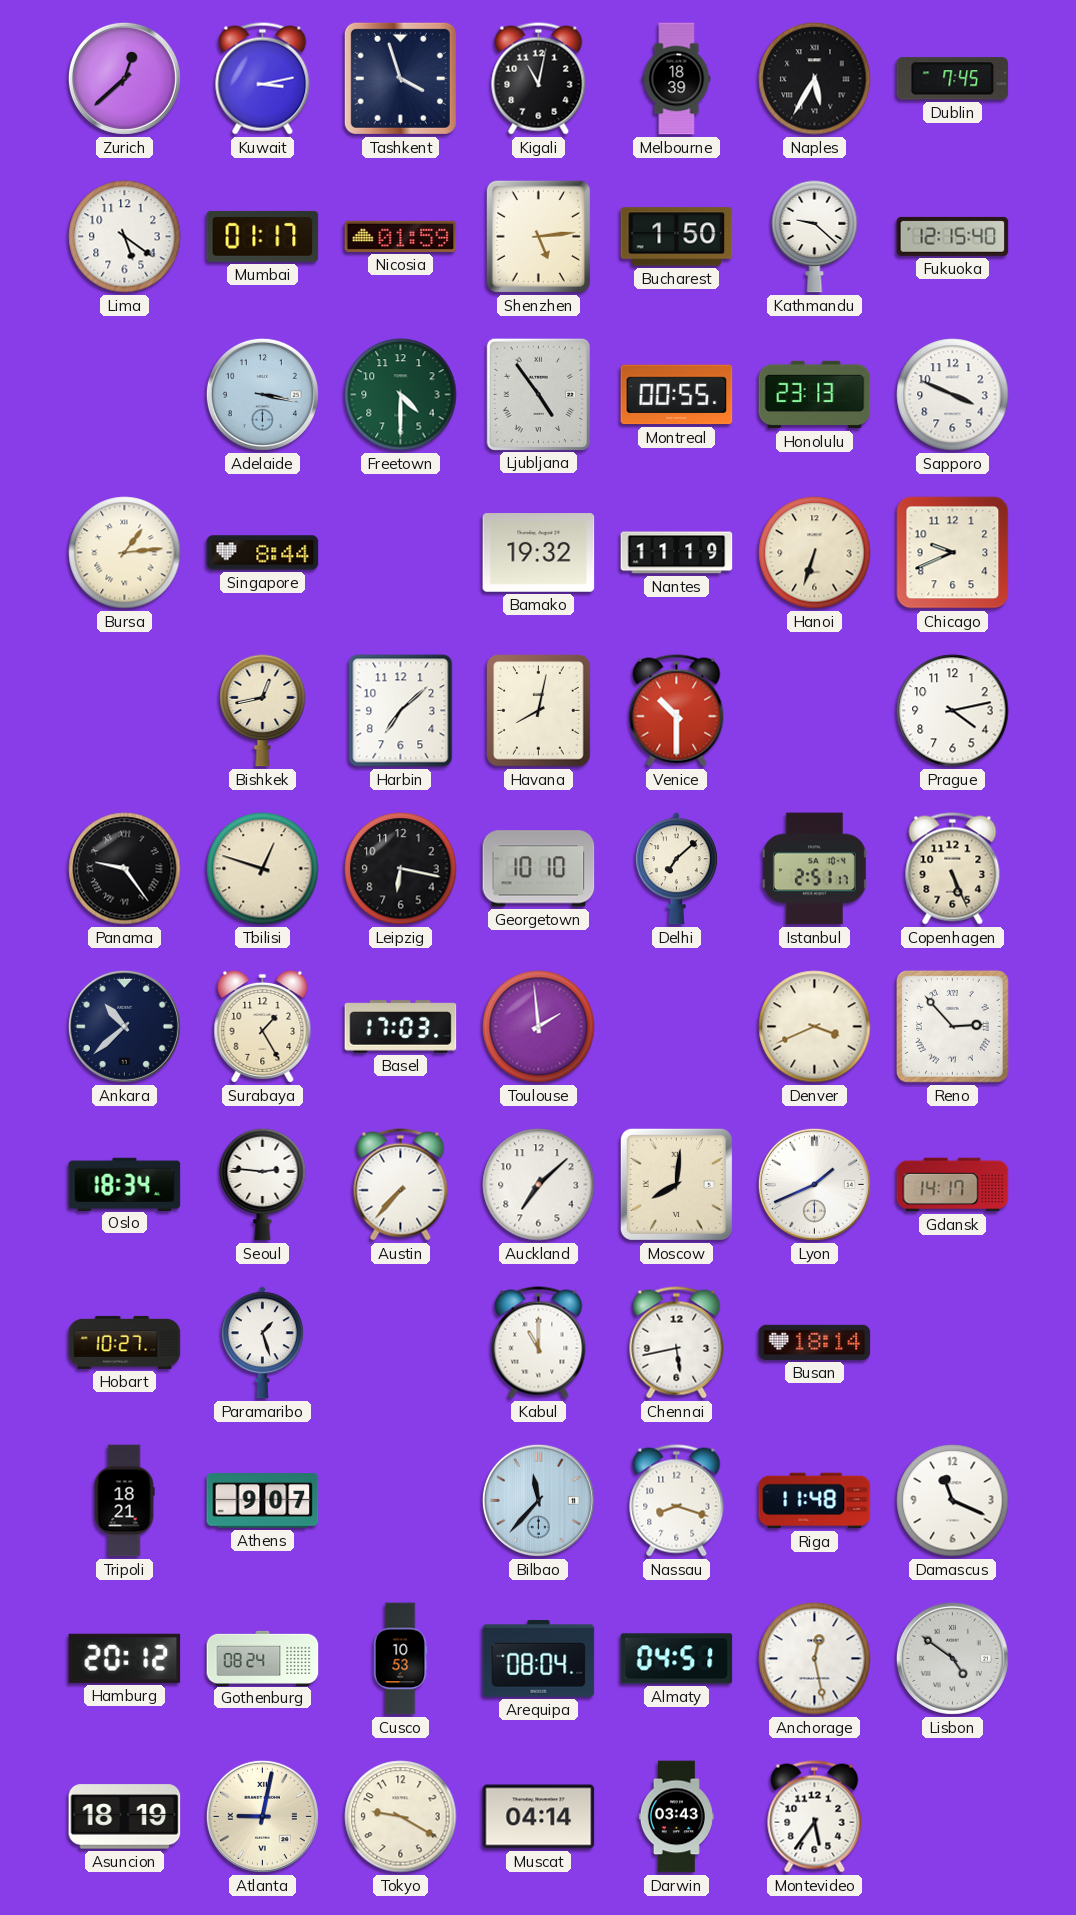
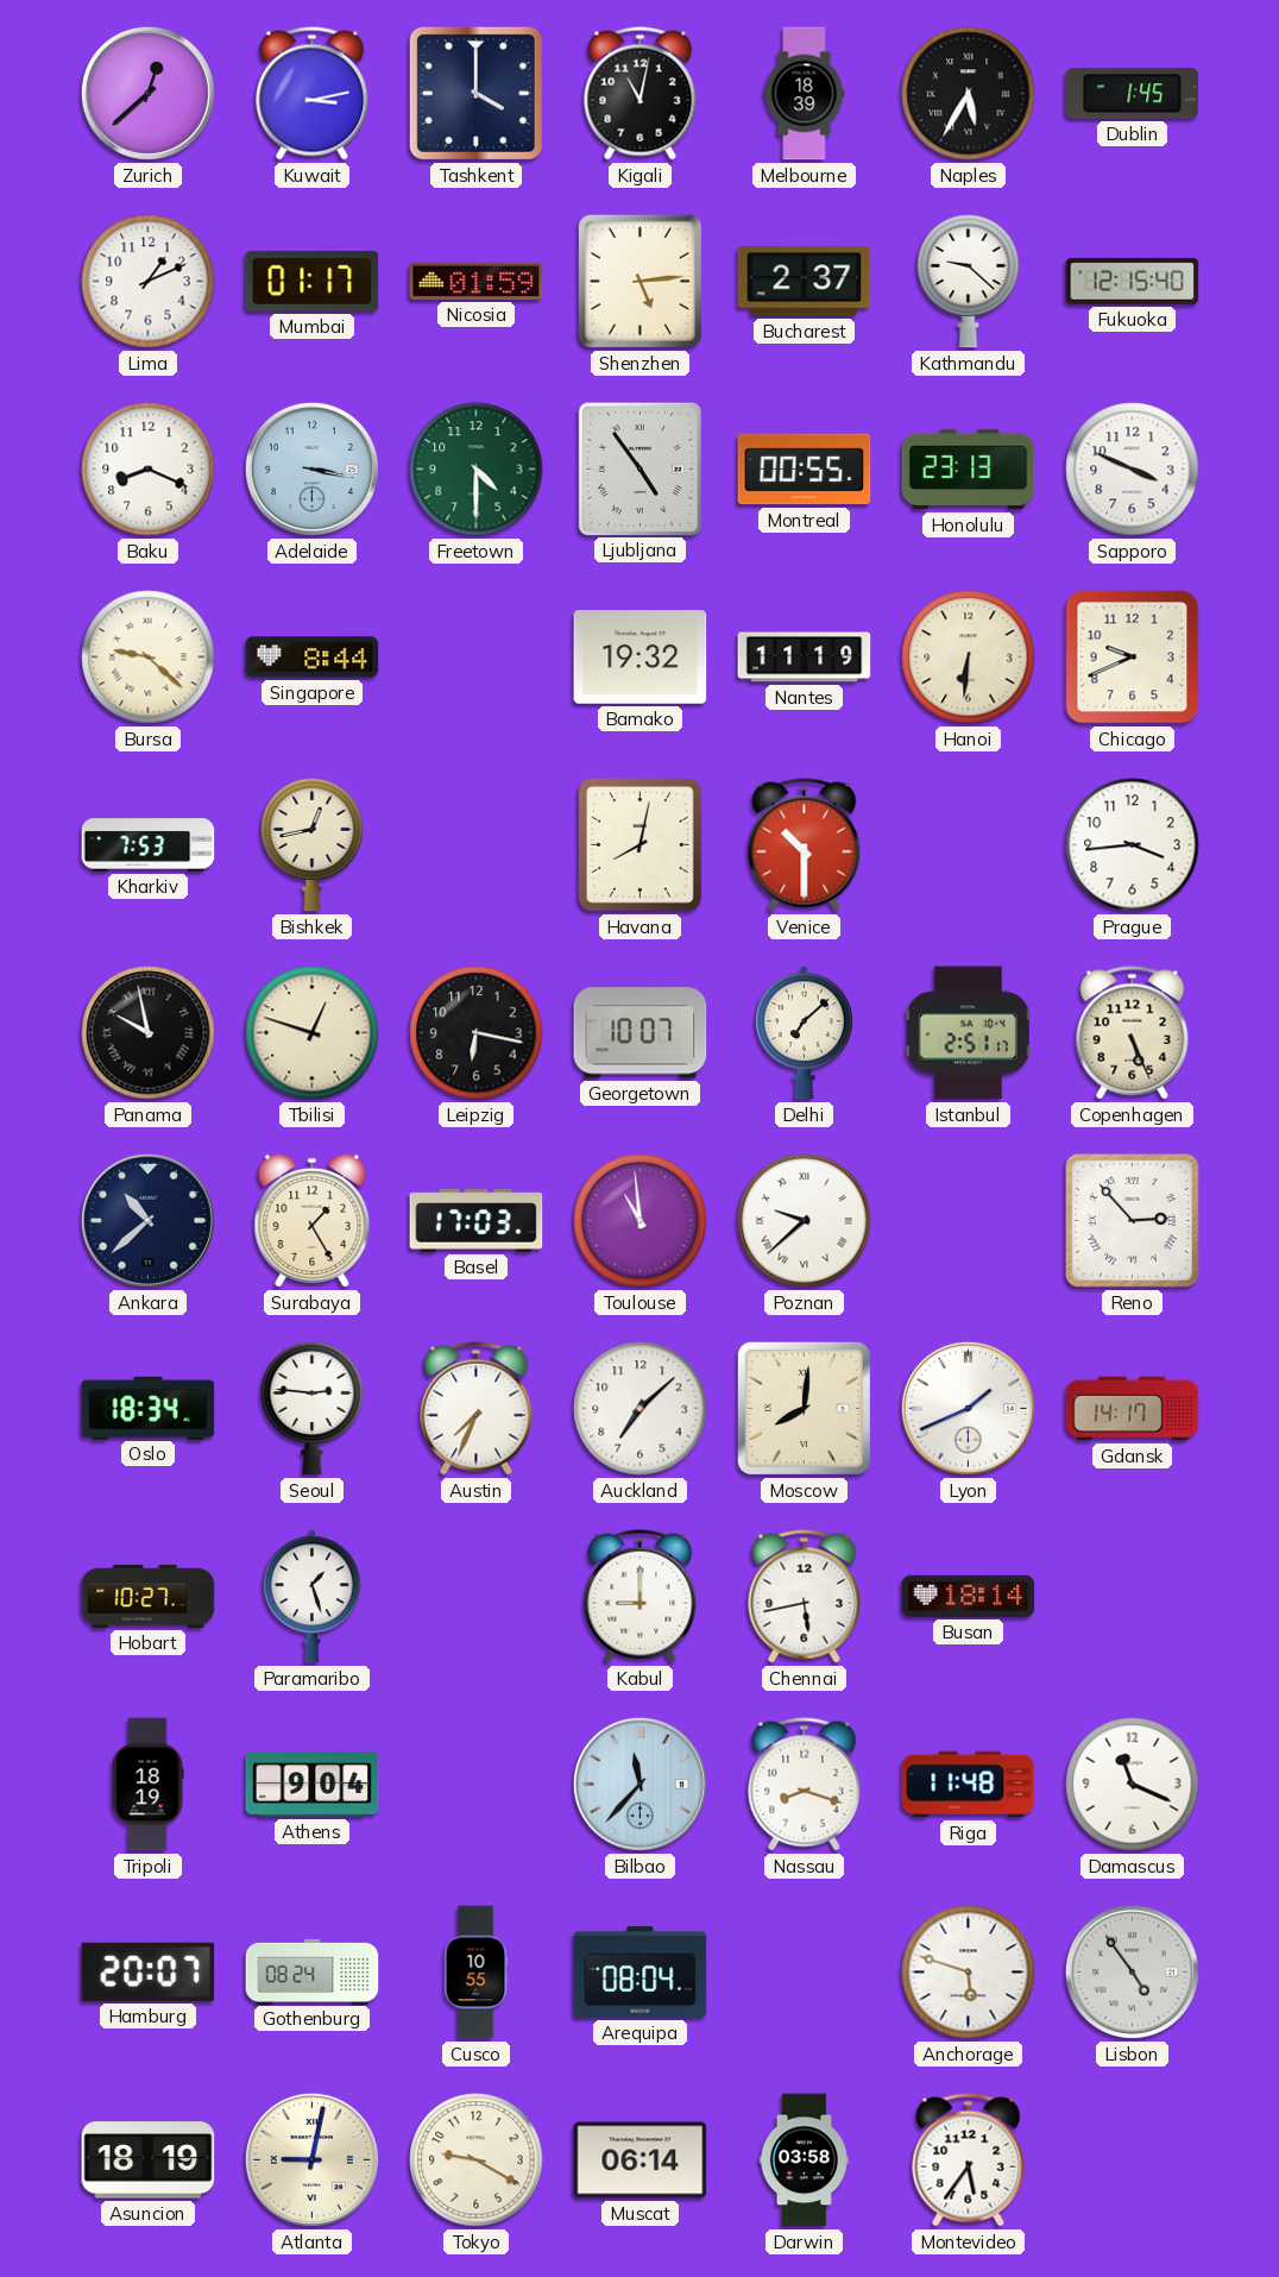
Tashkent: 3:57 -> 4:00
Dublin: 7:45 -> 1:45
Lima: 5:21 -> 1:11
Bucharest: 1:50 -> 2:37
Baku: none -> 8:19
Bursa: 1:14 -> 9:22
Hanoi: 6:33 -> 6:31
Kharkiv: none -> 7:53
Harbin: 7:08 -> none
Prague: 4:13 -> 3:44
Panama: 9:24 -> 9:58
Georgetown: 10:10 -> 10:07
Toulouse: 1:59 -> 10:59
Poznan: none -> 9:38
Denver: 3:41 -> none
Austin: 7:37 -> 7:34
Kabul: 11:00 -> 9:00
Tripoli: 18:21 -> 18:19
Athens: 9:07 -> 9:04
Hamburg: 20:12 -> 20:07
Cusco: 10:53 -> 10:55
Almaty: 04:51 -> none
Anchorage: 12:28 -> 5:48
Lisbon: 4:51 -> 4:54
Muscat: 04:14 -> 06:14
Darwin: 03:43 -> 03:58
